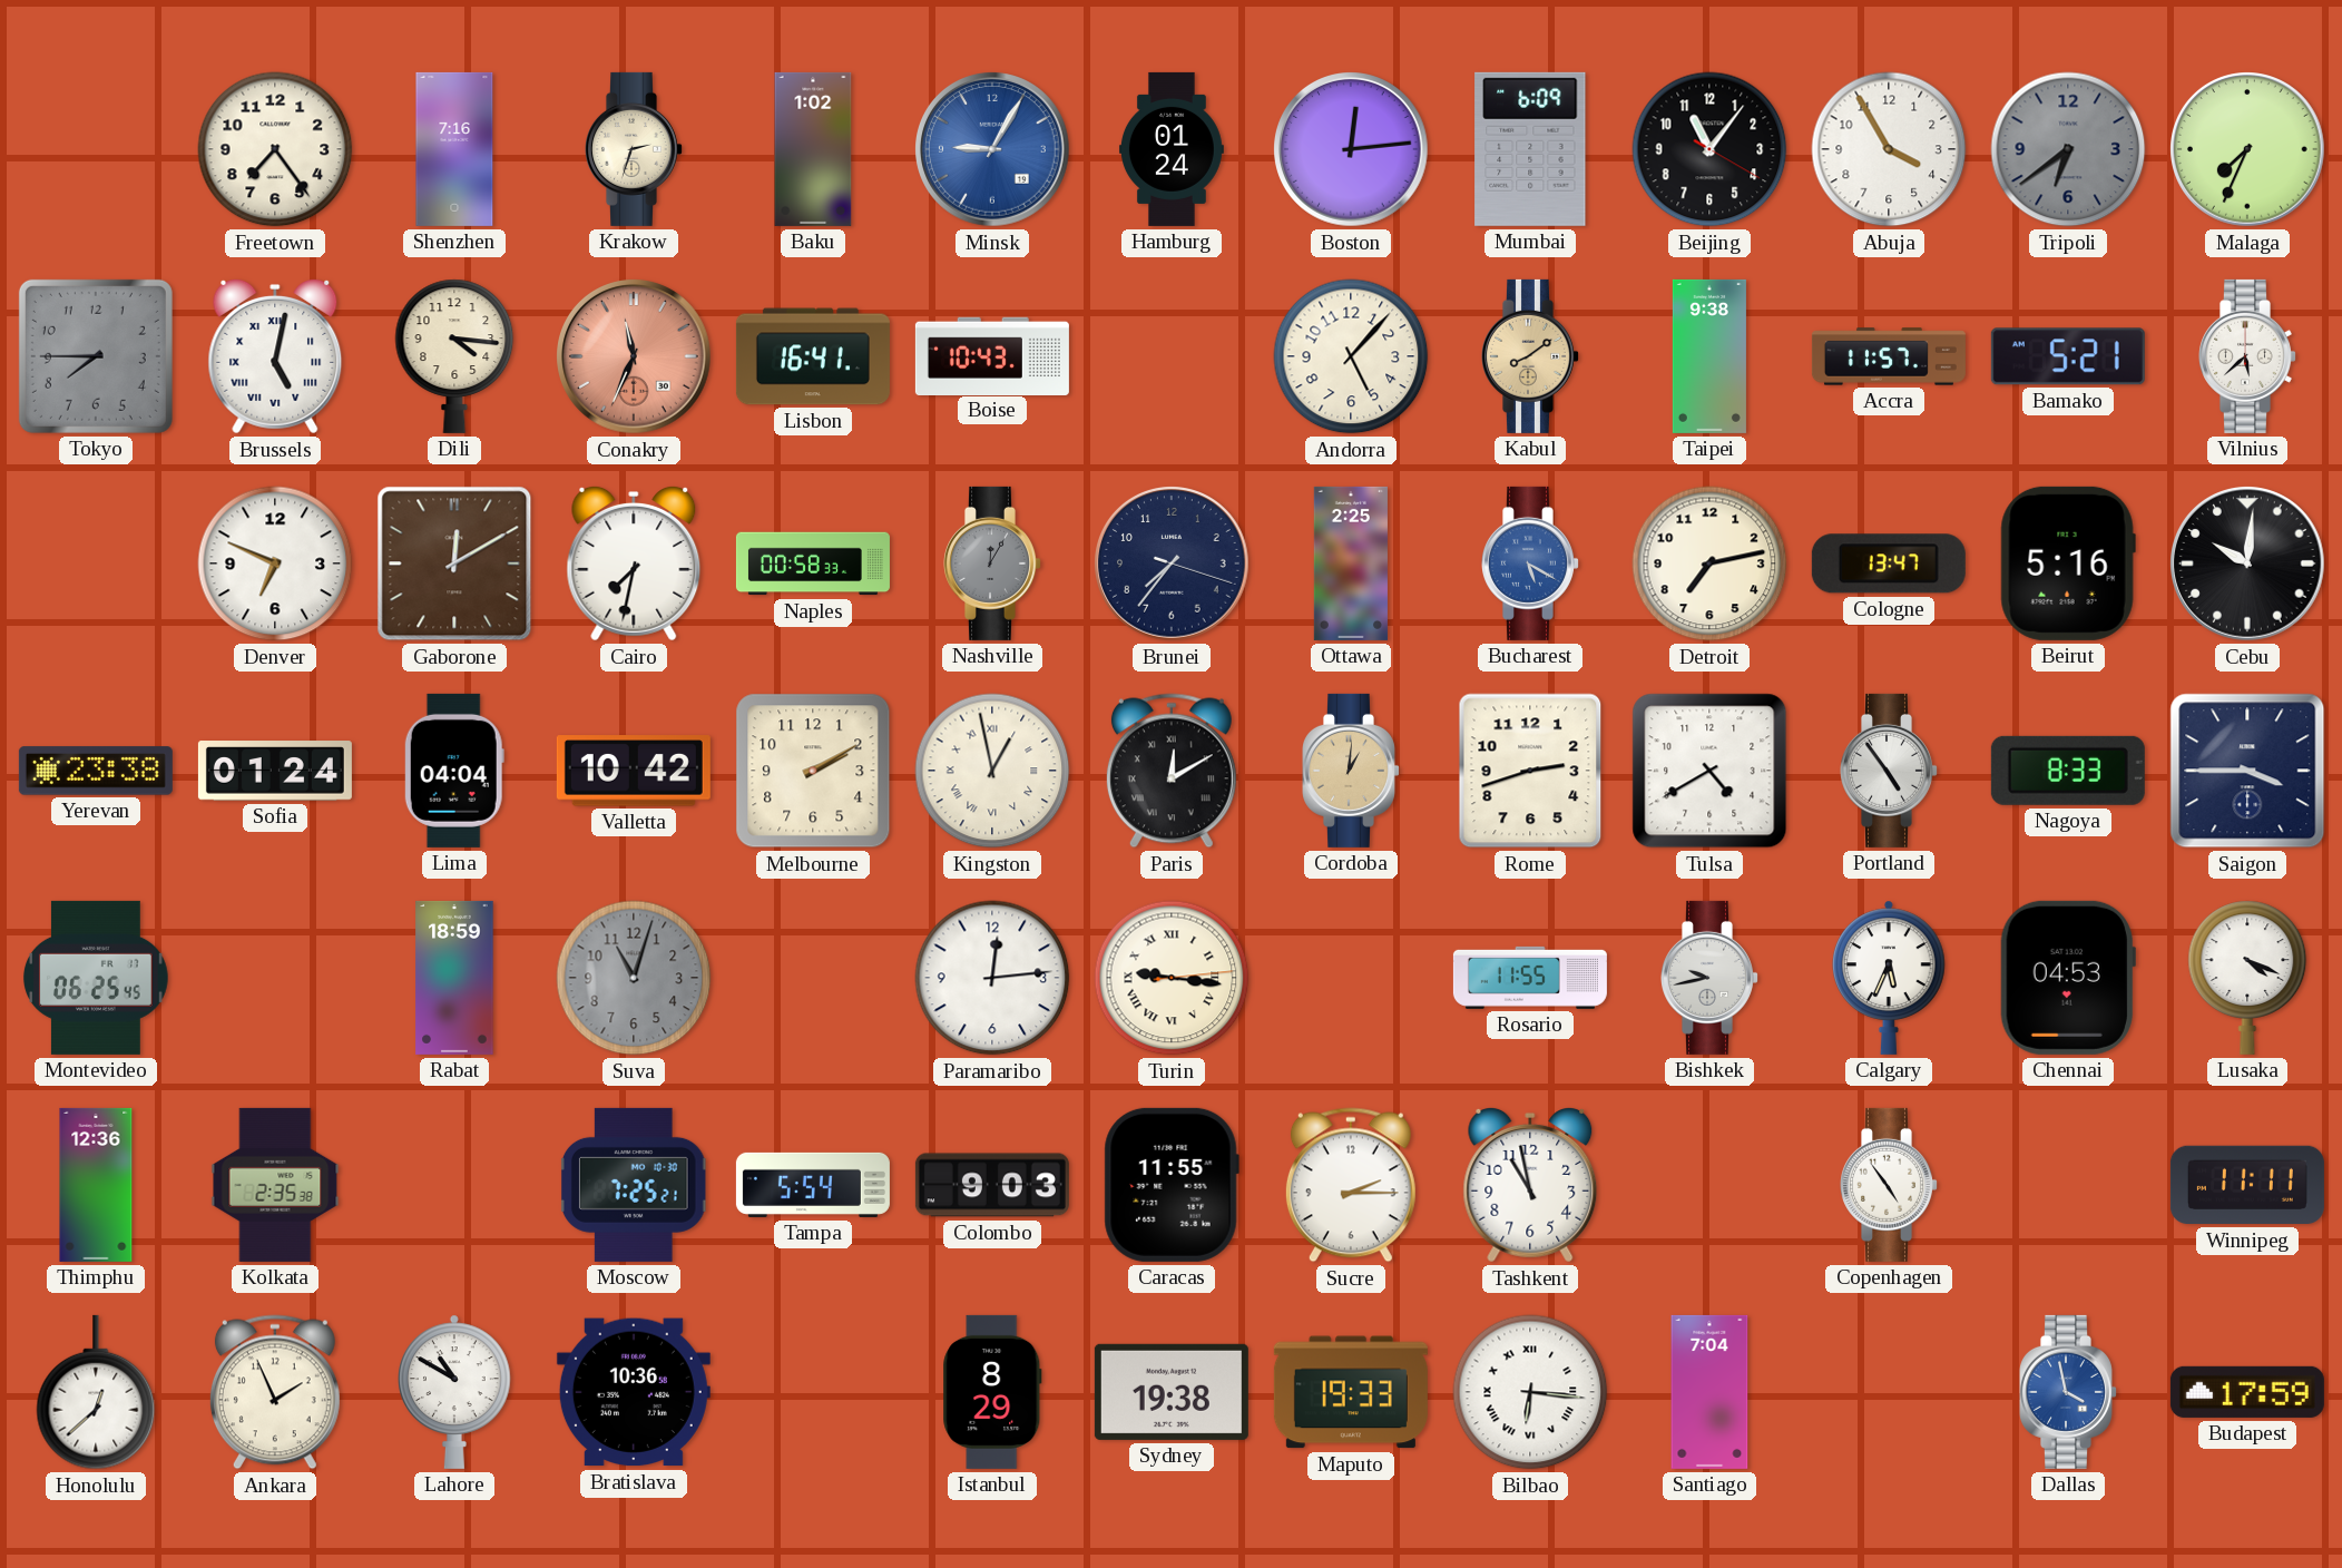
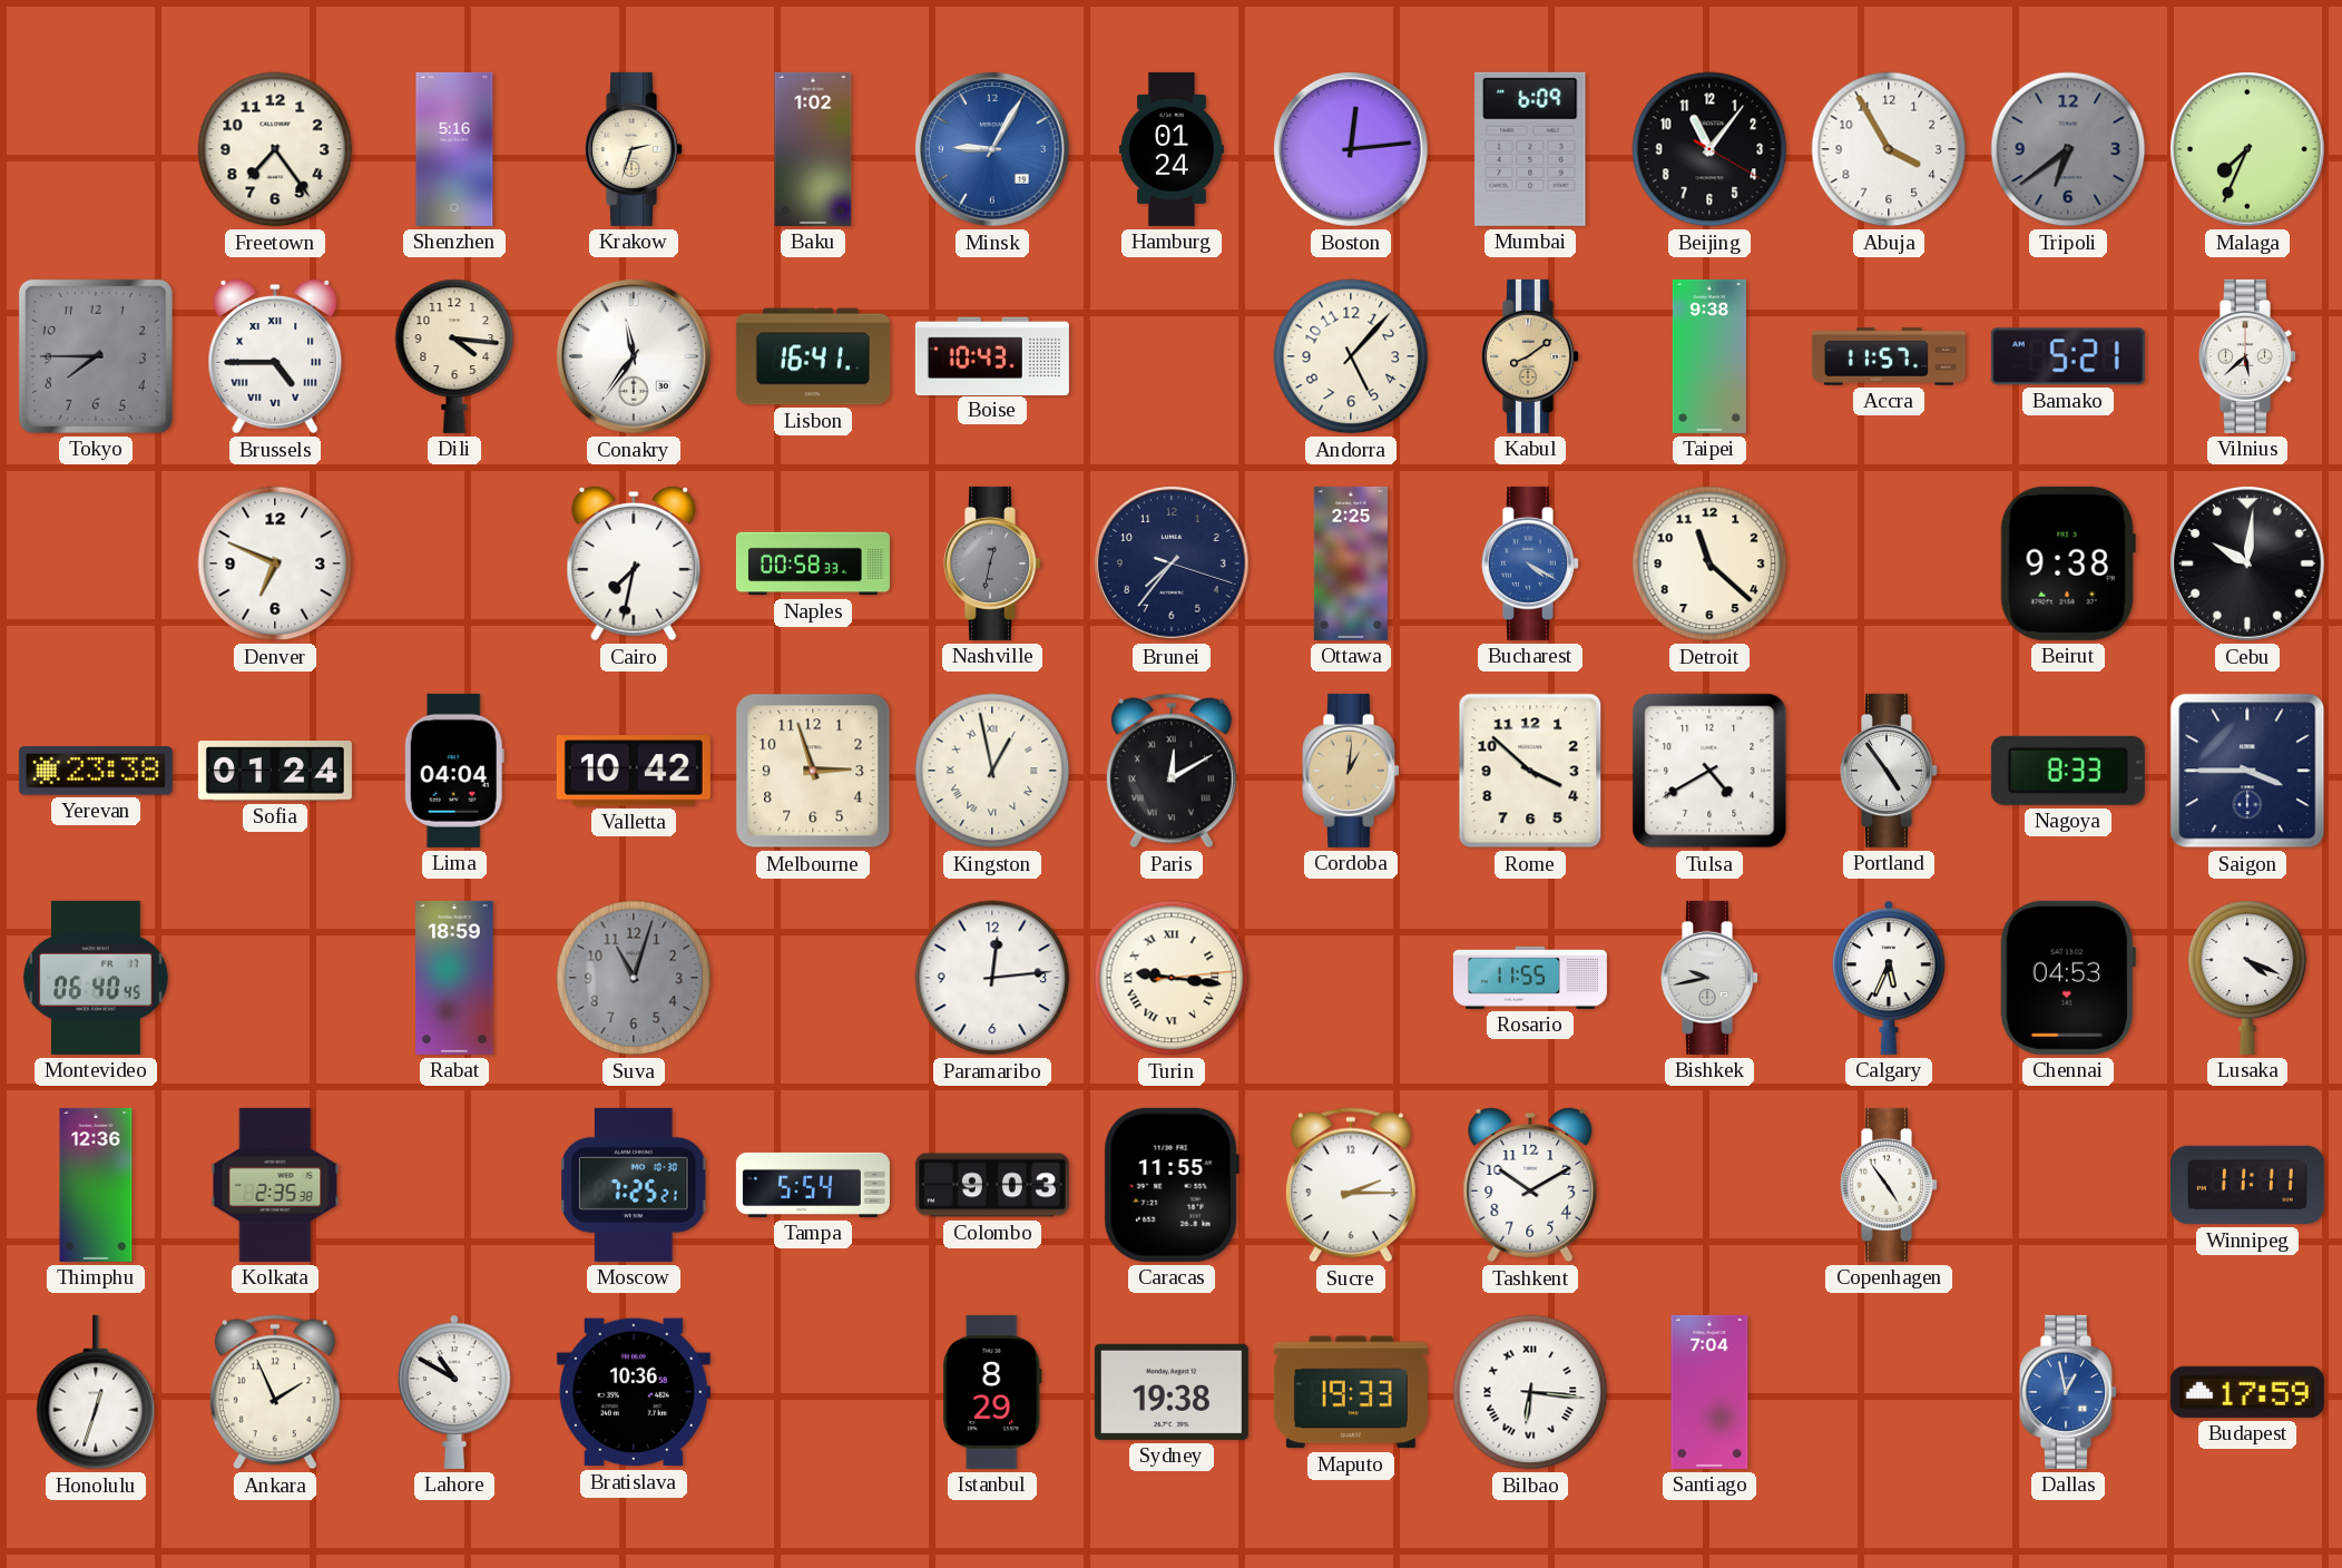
Shenzhen: 7:16 -> 5:16
Brussels: 5:02 -> 4:45
Conakry: 11:34 -> 11:36
Conakry dial: salmon -> white
Gaborone: 12:10 -> none
Nashville: 12:05 -> 12:32
Bucharest: 5:20 -> 4:20
Detroit: 7:13 -> 11:22
Cologne: 13:47 -> none
Beirut: 5:16 -> 9:38
Melbourne: 2:10 -> 2:57
Rome: 2:42 -> 3:52
Montevideo: 06:25 -> 06:40
Tashkent: 10:58 -> 10:10
Honolulu: 12:38 -> 12:33
Dallas: 3:58 -> 12:58
